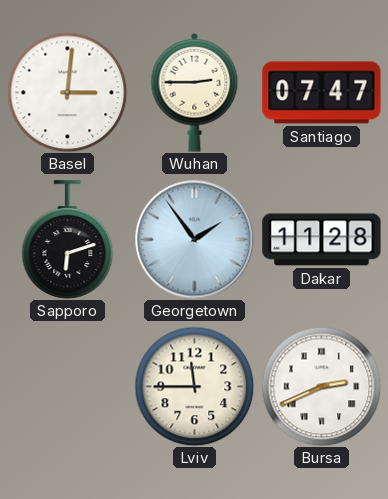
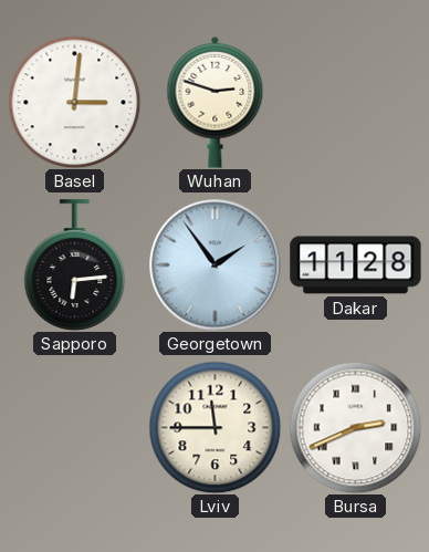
Wuhan: 2:45 -> 2:48
Santiago: 07:47 -> none
Sapporo: 6:12 -> 6:14
